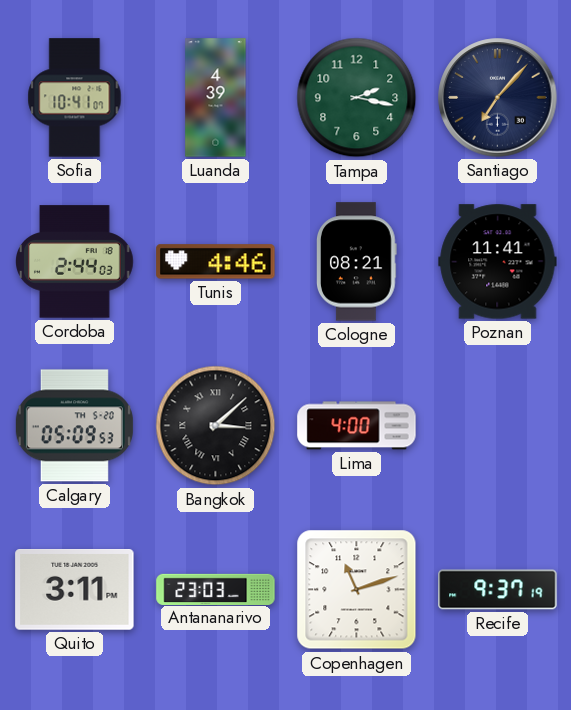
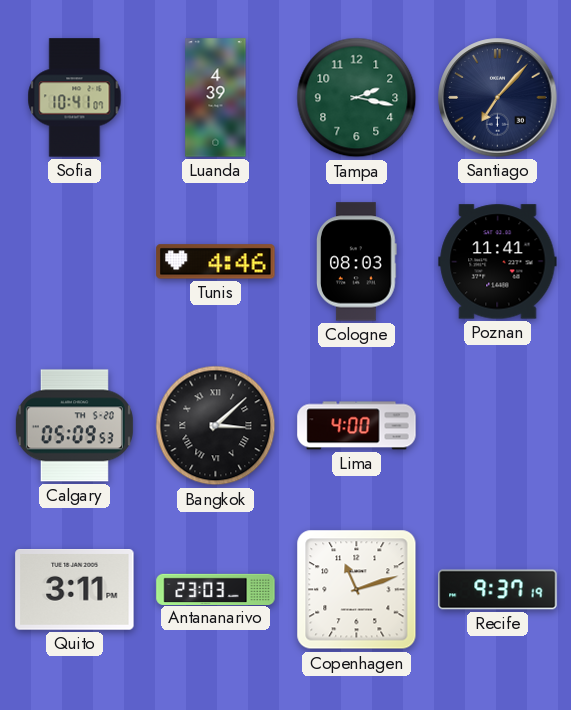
Cordoba: 2:44 -> none
Cologne: 08:21 -> 08:03
